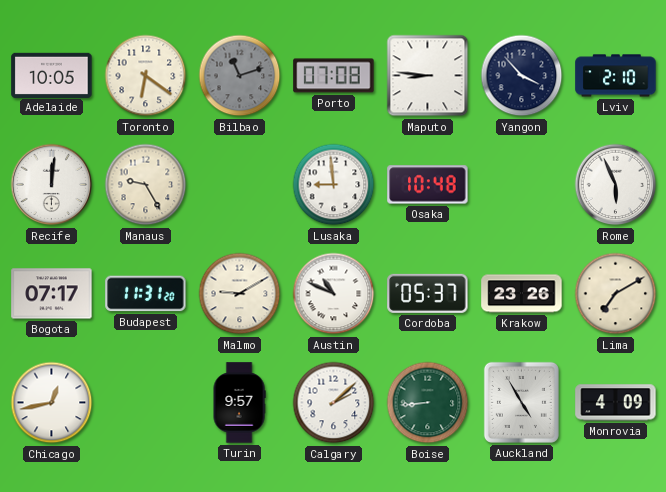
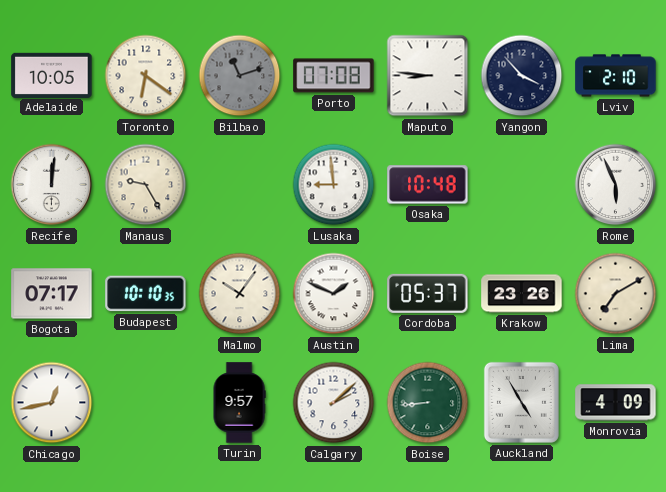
Budapest: 11:31 -> 10:10
Malmo: 9:10 -> 10:06
Austin: 10:49 -> 1:49
